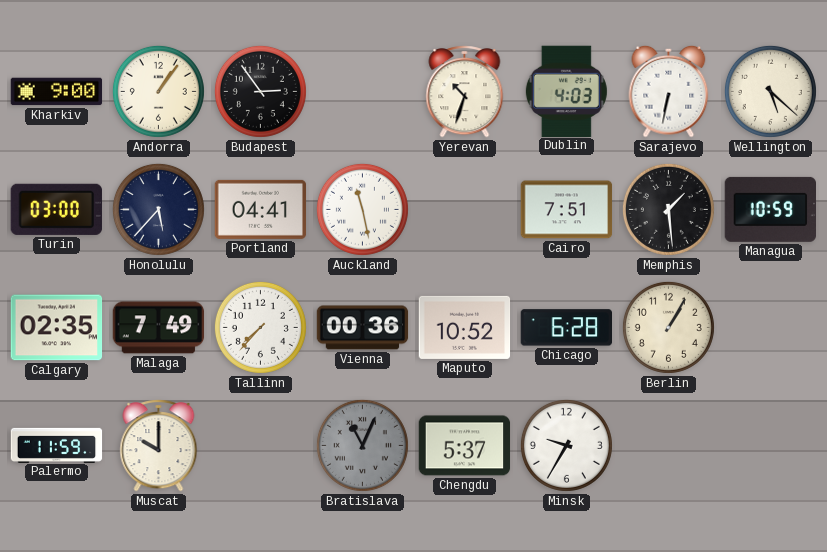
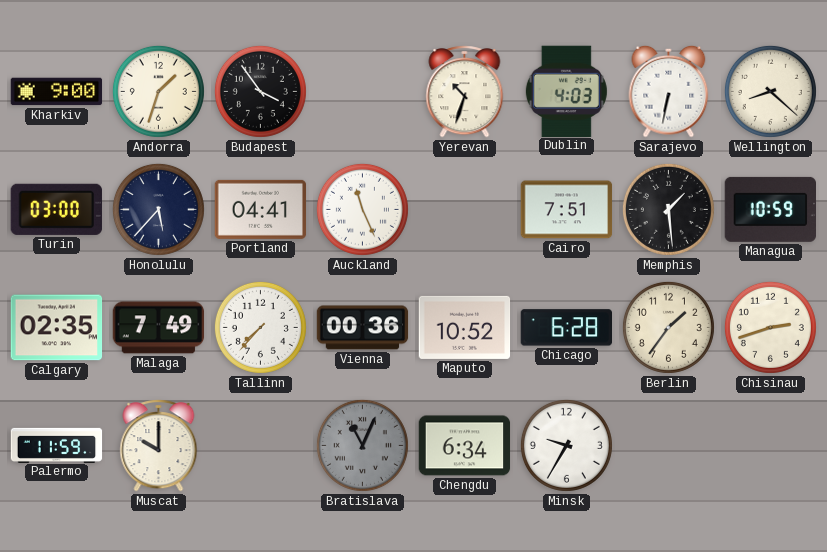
Andorra: 1:06 -> 1:33
Budapest: 2:54 -> 3:54
Wellington: 5:22 -> 8:22
Auckland: 11:28 -> 11:26
Berlin: 1:05 -> 1:36
Chisinau: none -> 2:42
Chengdu: 5:37 -> 6:34
